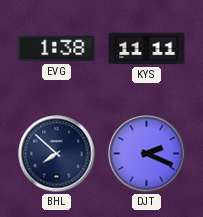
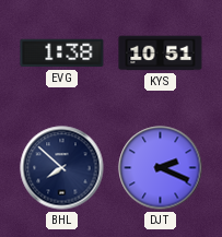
KYS: 11:11 -> 10:51
